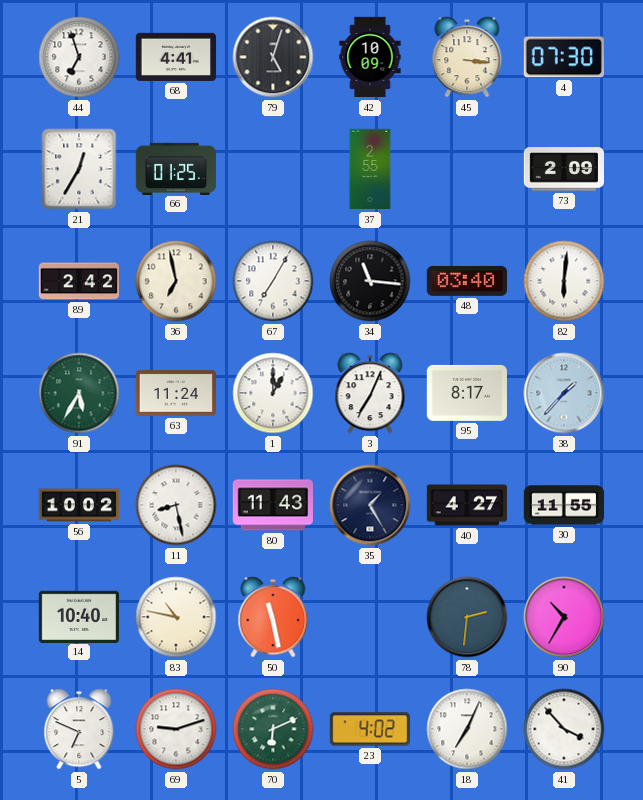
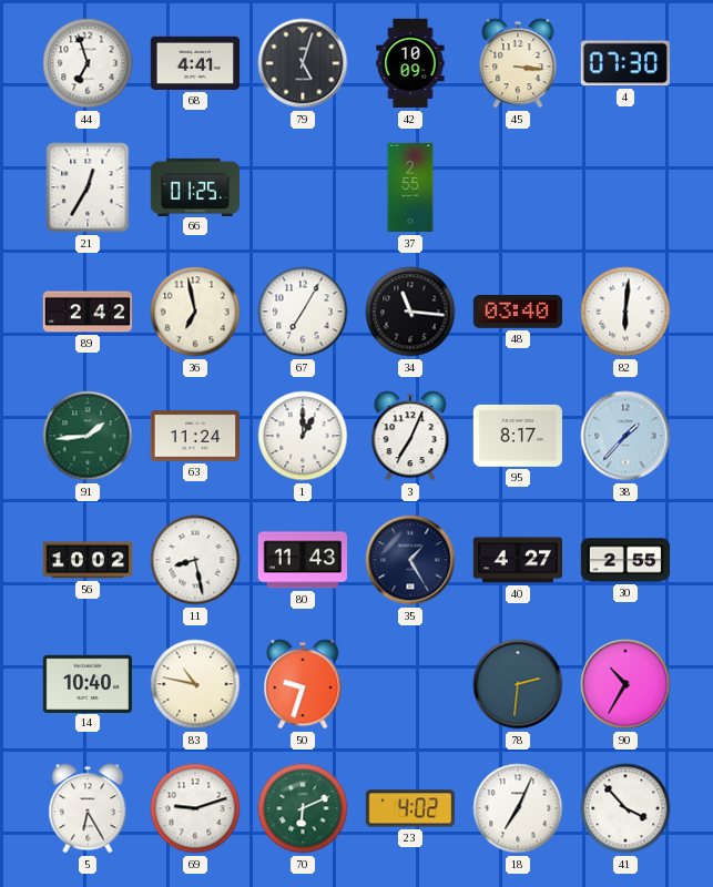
73: 2:09 -> none
91: 5:35 -> 1:44
30: 11:55 -> 2:55
50: 11:28 -> 9:33
5: 6:49 -> 6:25
